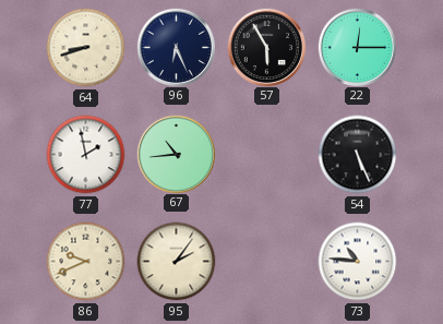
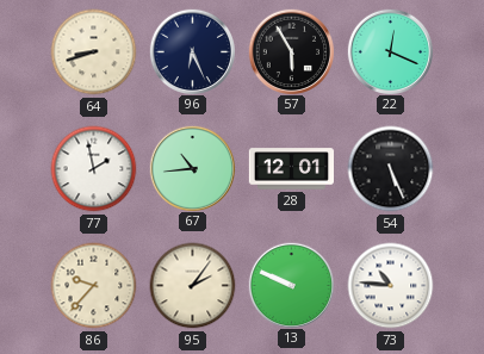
22: 12:15 -> 12:19
28: none -> 12:01
86: 9:41 -> 9:37
13: none -> 9:49
